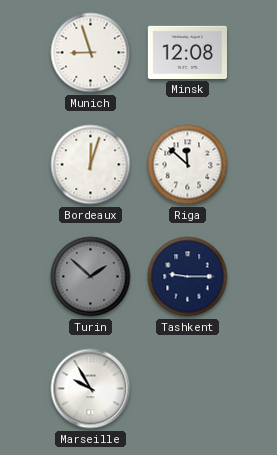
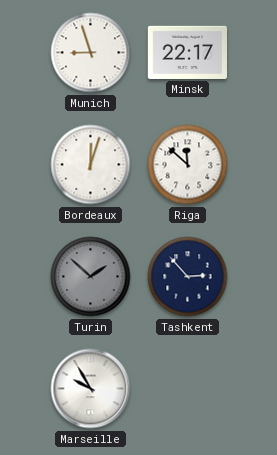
Minsk: 12:08 -> 22:17
Tashkent: 9:15 -> 2:53
